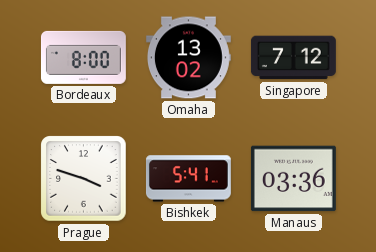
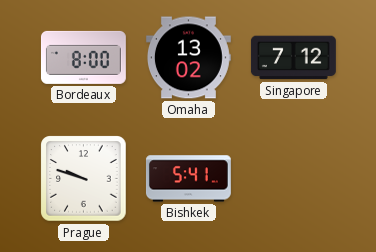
Prague: 3:48 -> 9:48
Manaus: 03:36 -> none
